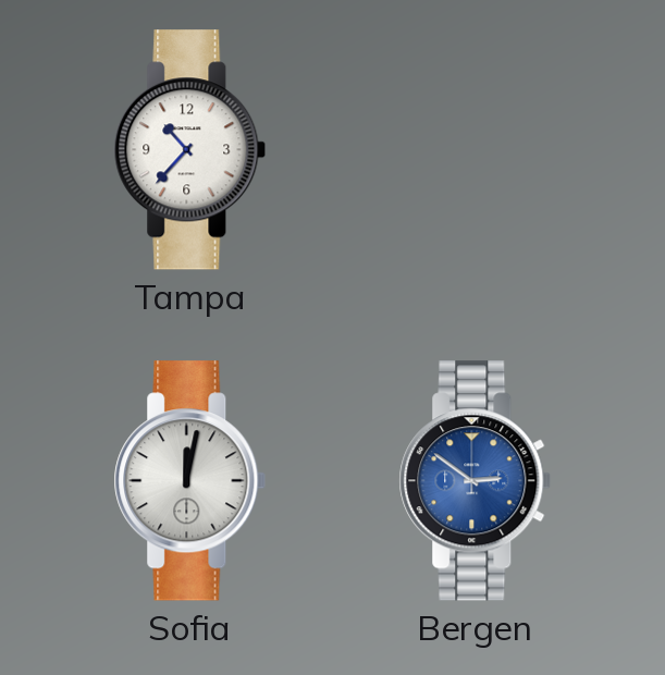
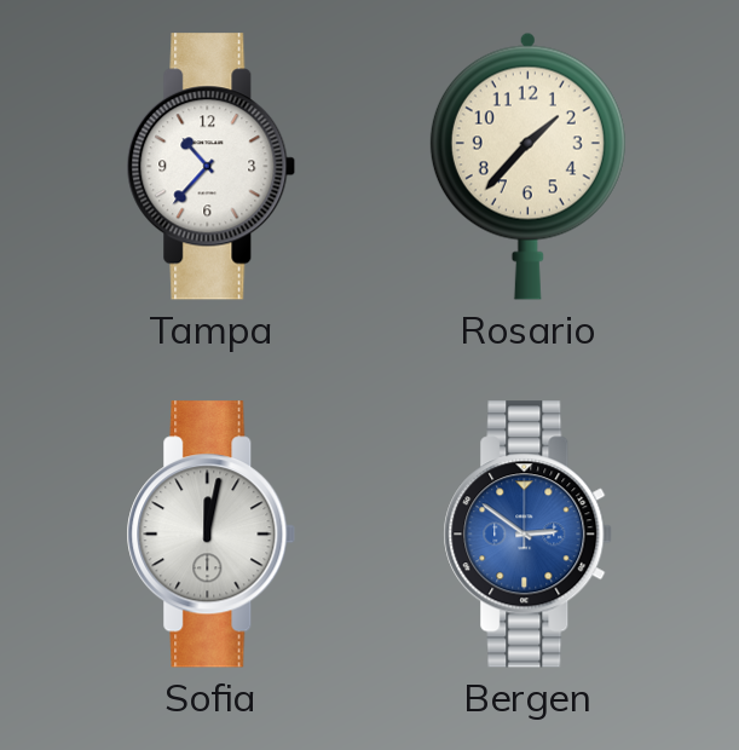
Rosario: none -> 1:37
